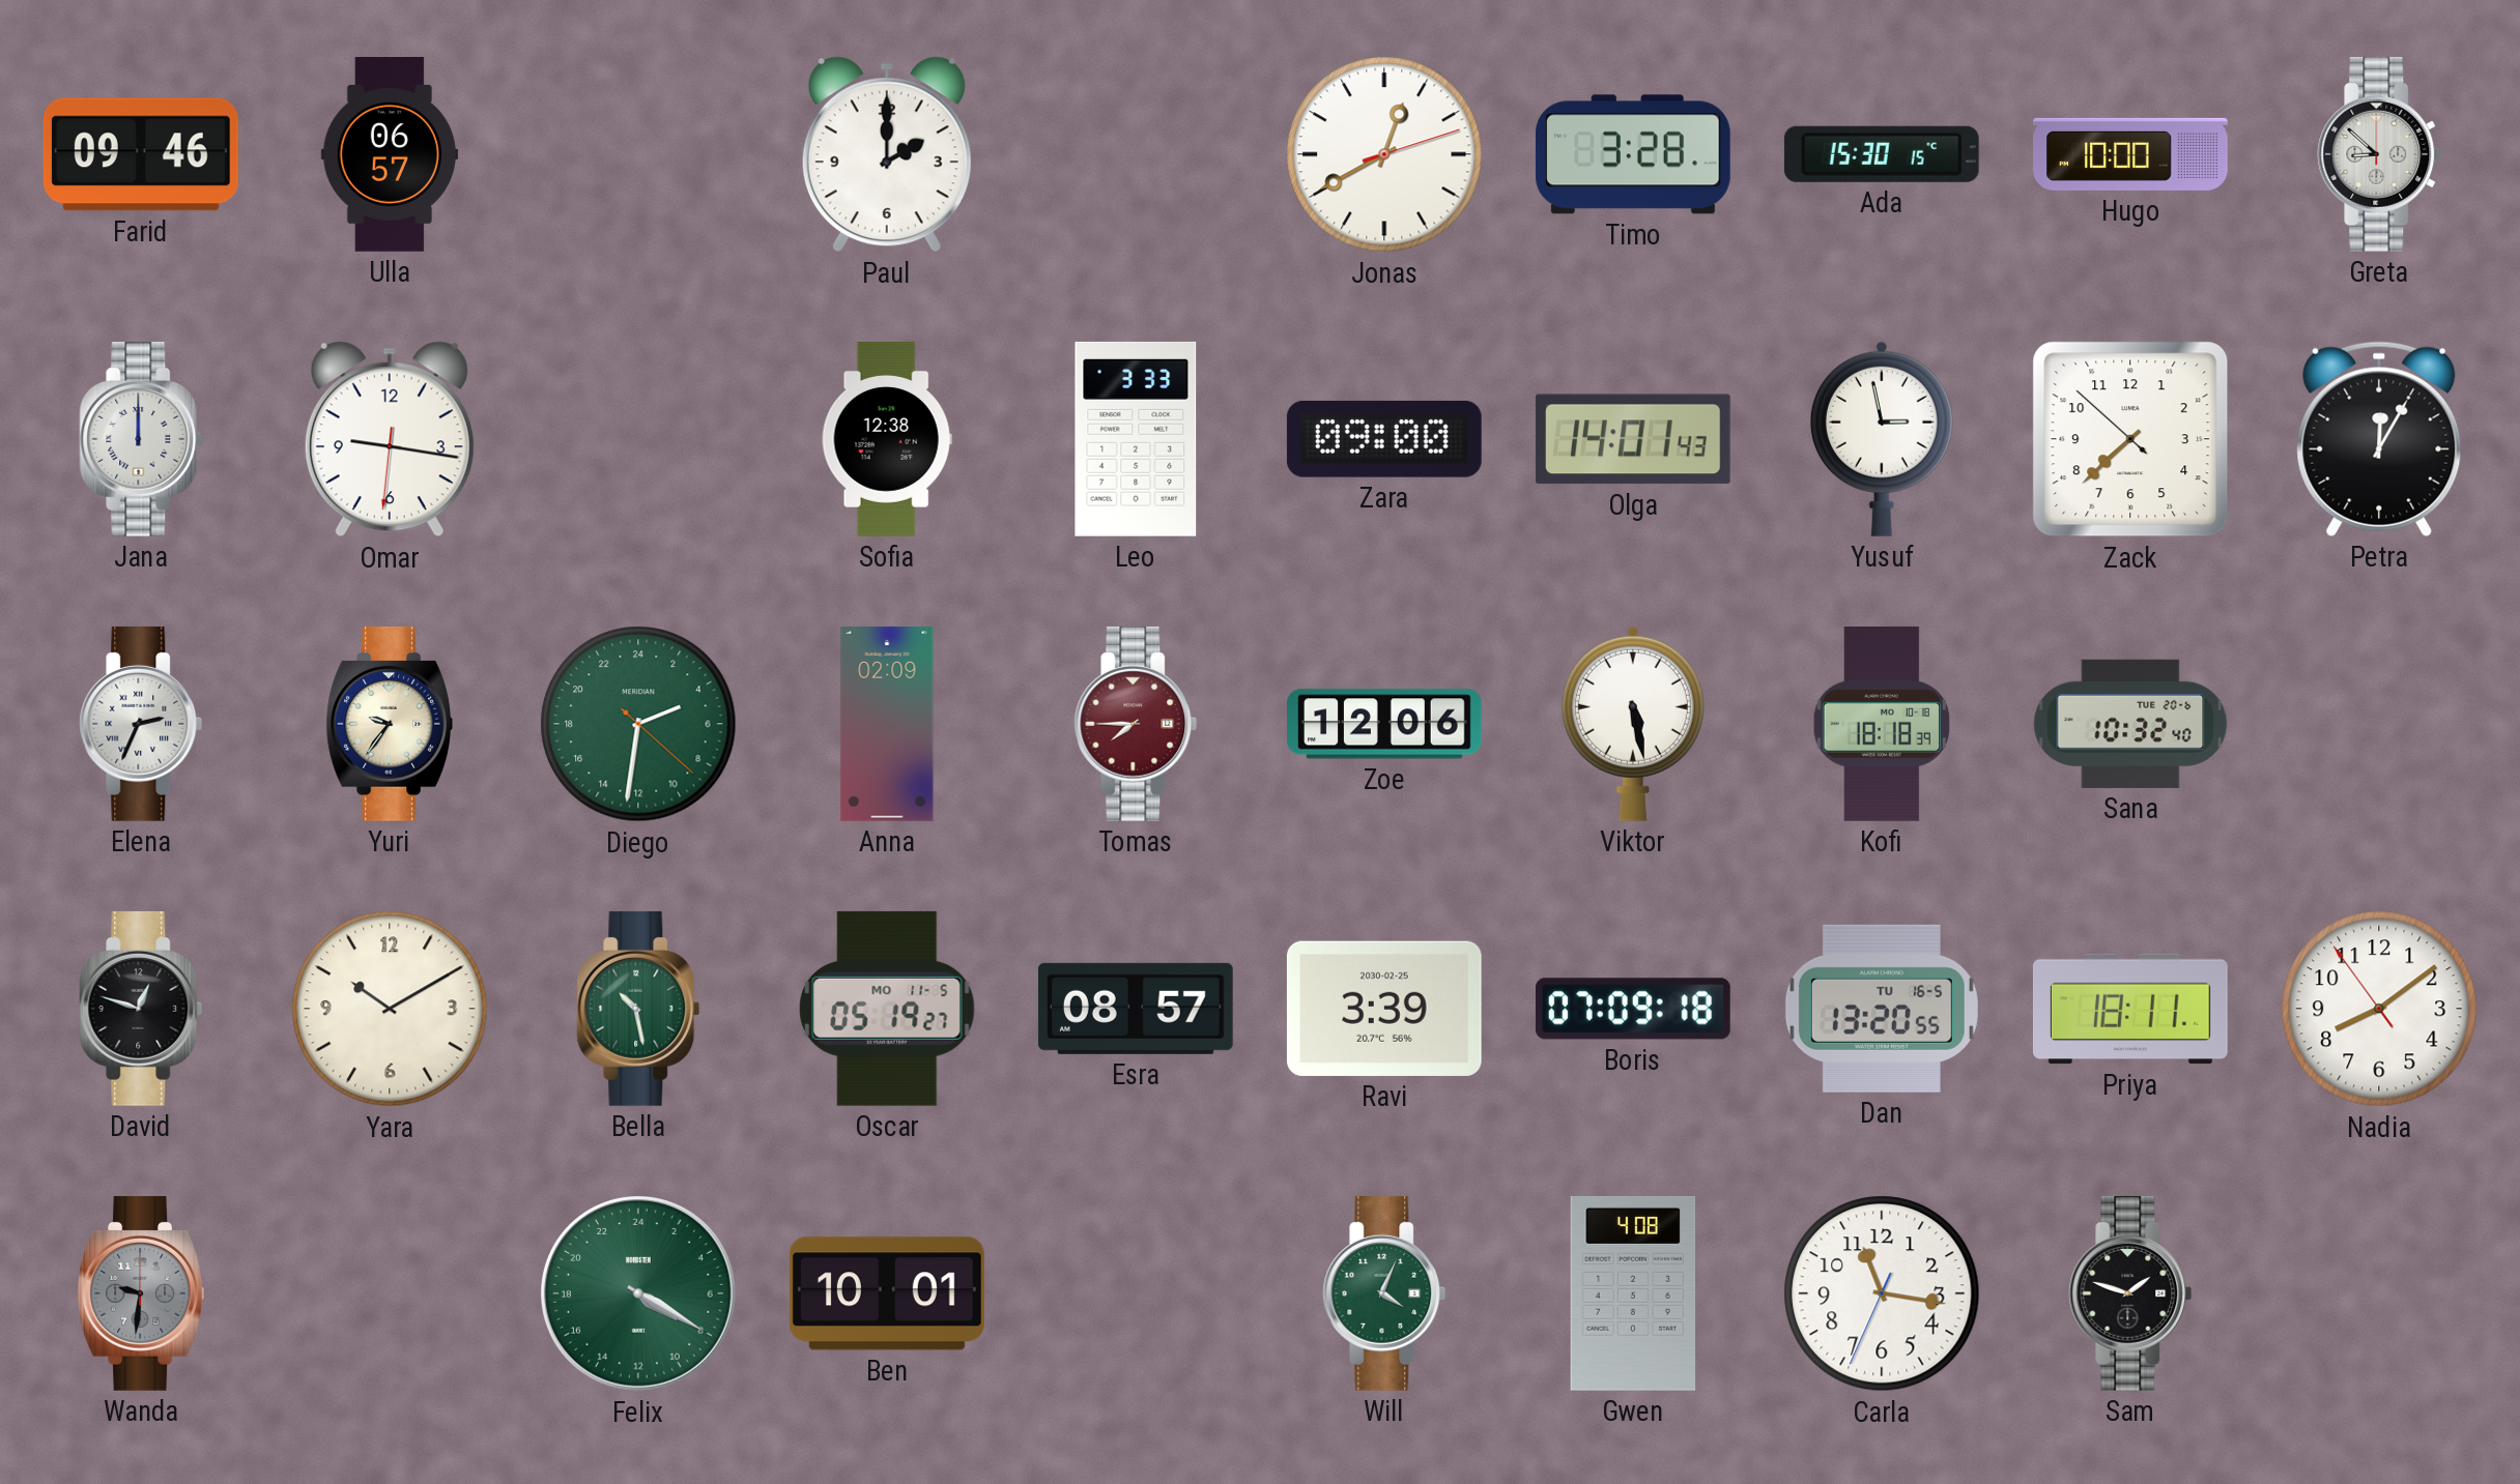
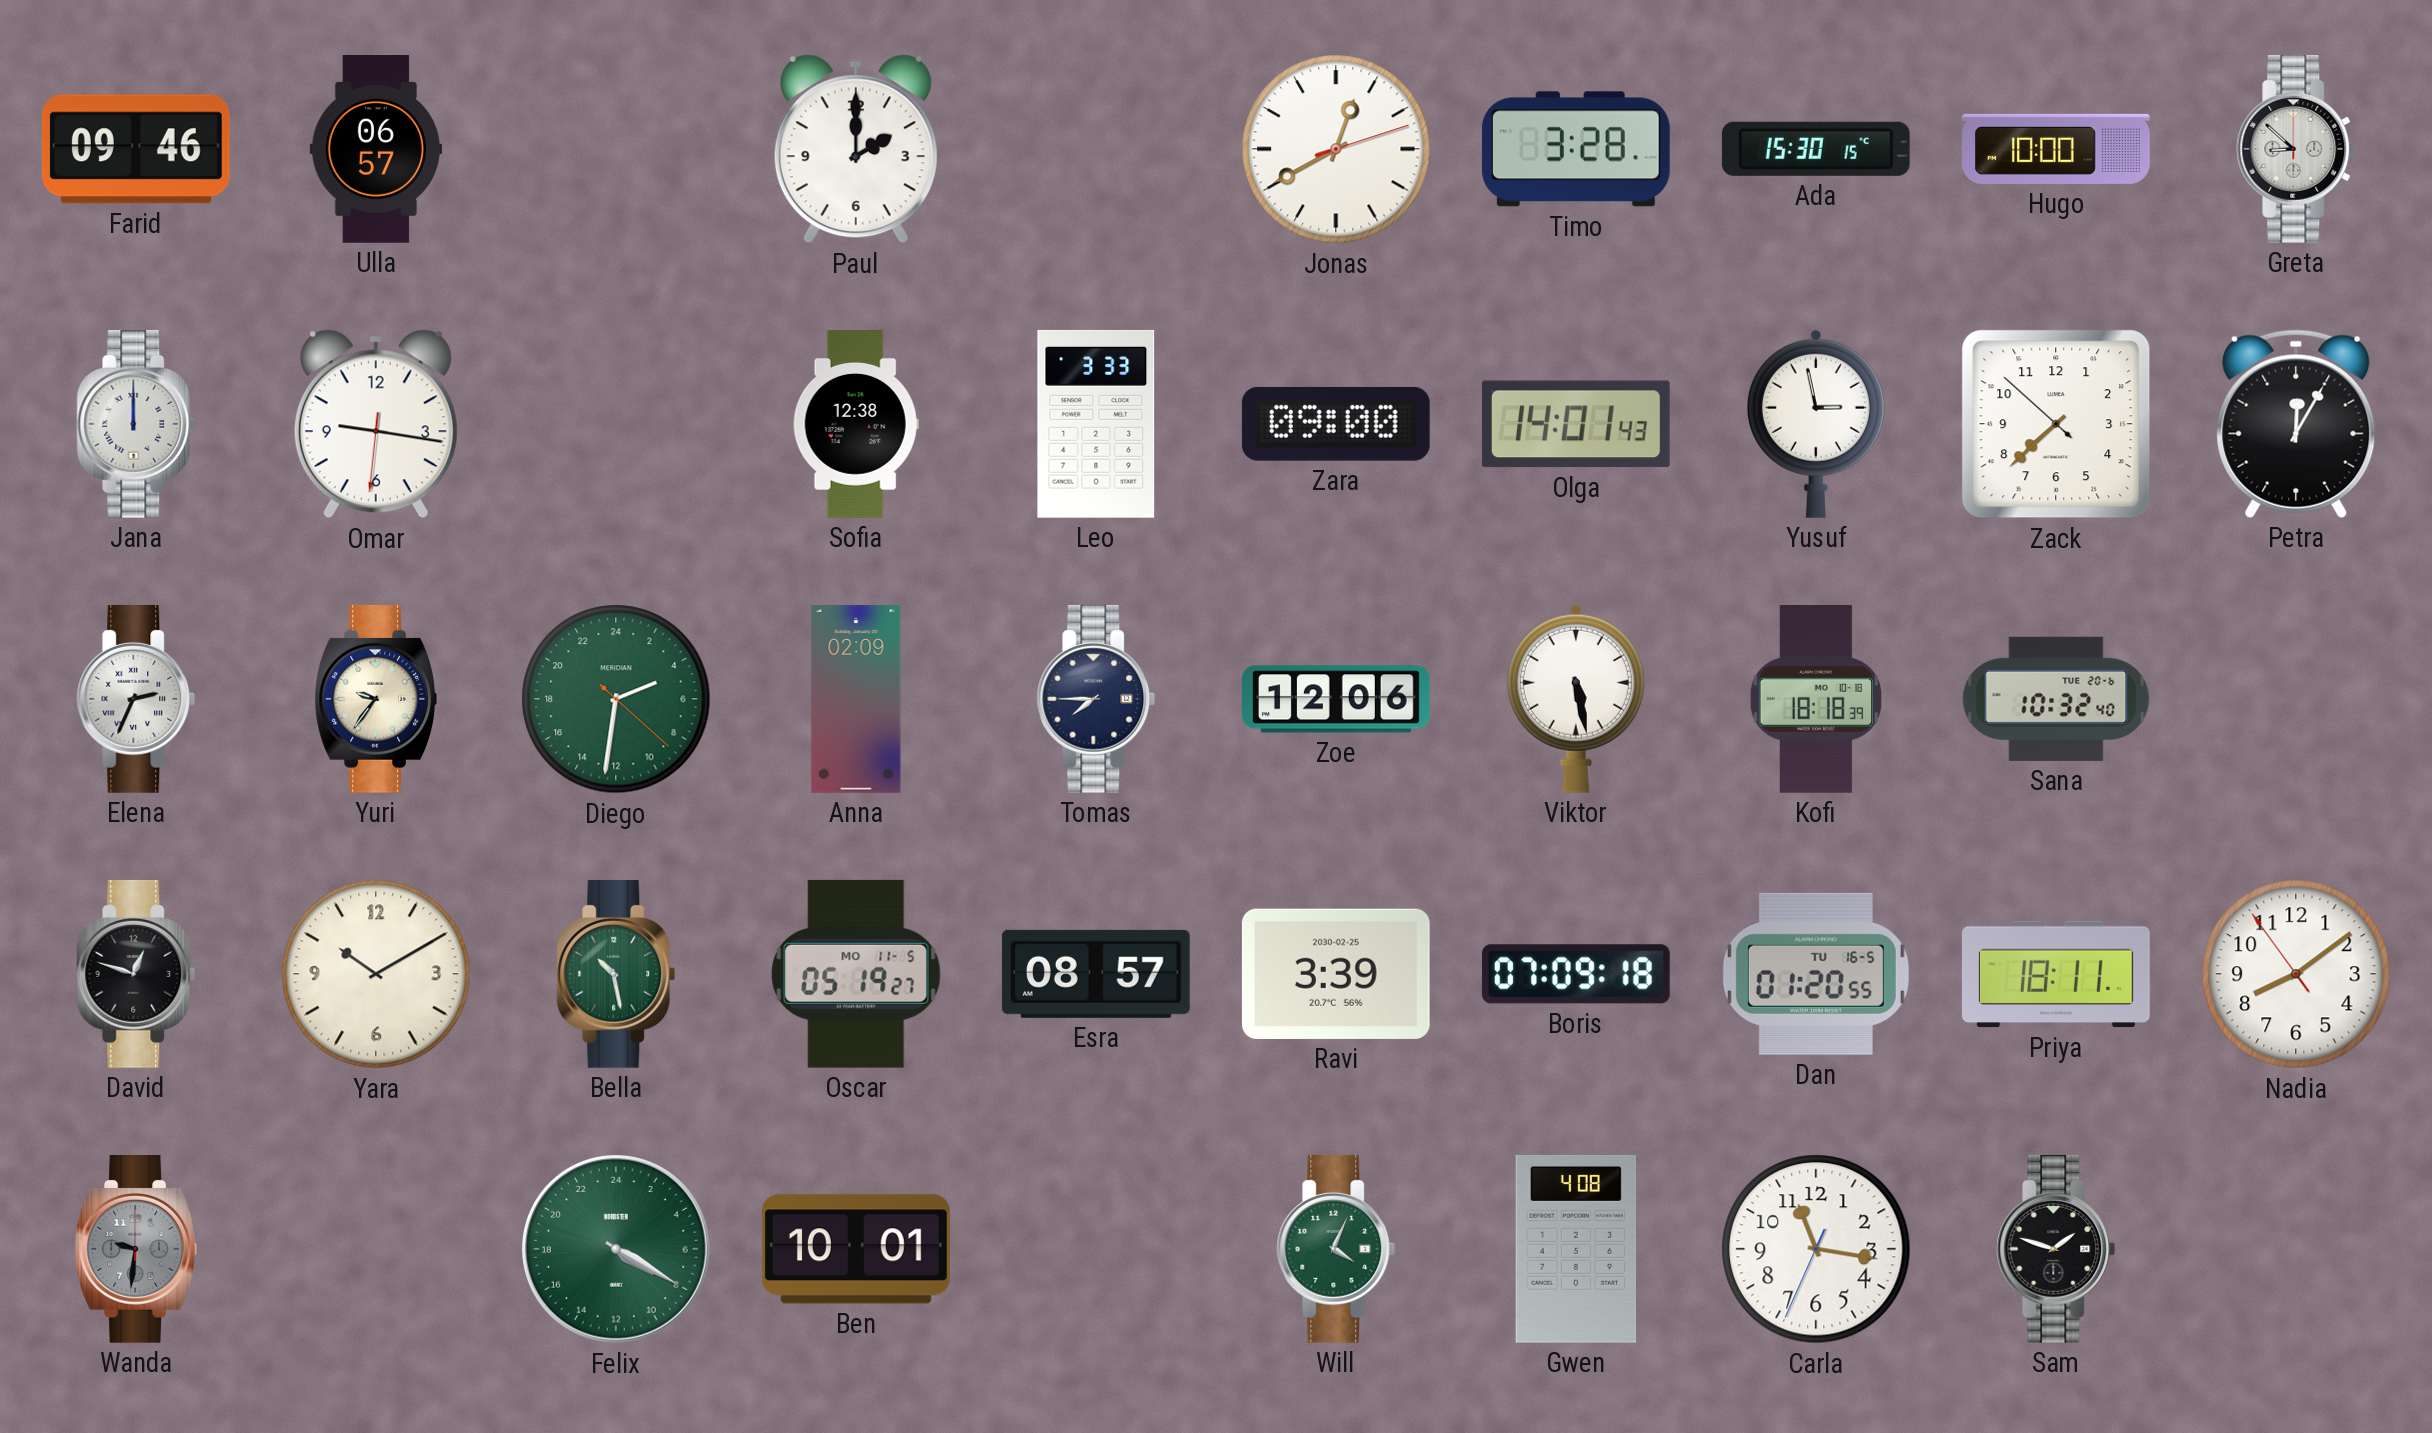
Tomas dial: burgundy -> navy
Dan: 13:20 -> 01:20
